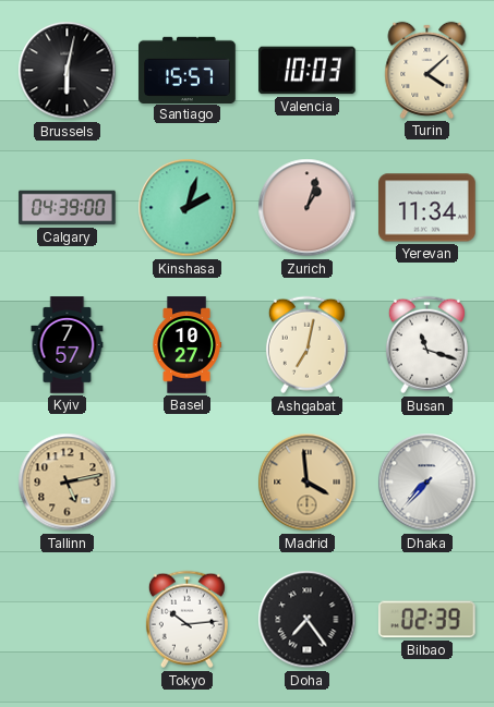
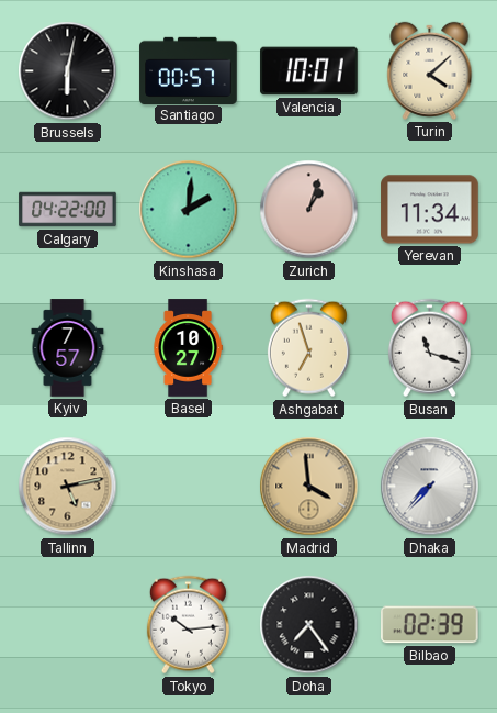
Santiago: 15:57 -> 00:57
Valencia: 10:03 -> 10:01
Calgary: 04:39 -> 04:22
Kinshasa: 2:03 -> 2:01
Ashgabat: 7:02 -> 6:57
